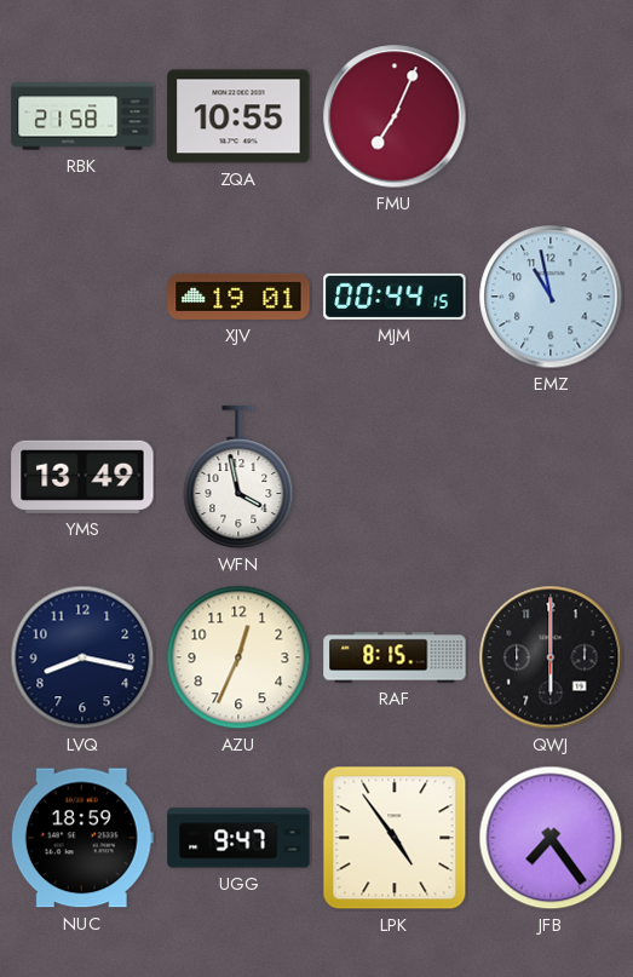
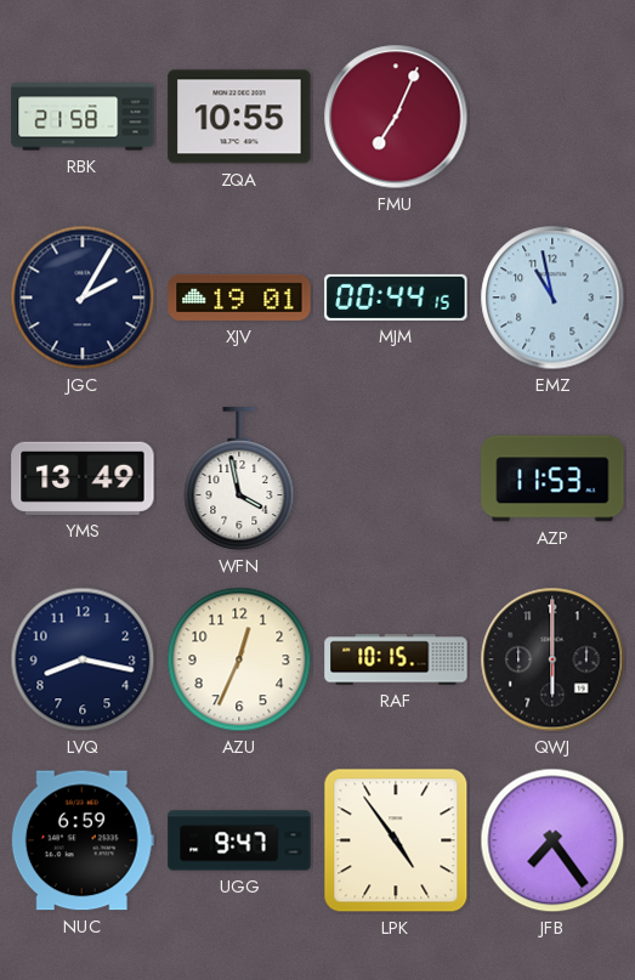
JGC: none -> 2:05
AZP: none -> 11:53
RAF: 8:15 -> 10:15
NUC: 18:59 -> 6:59
